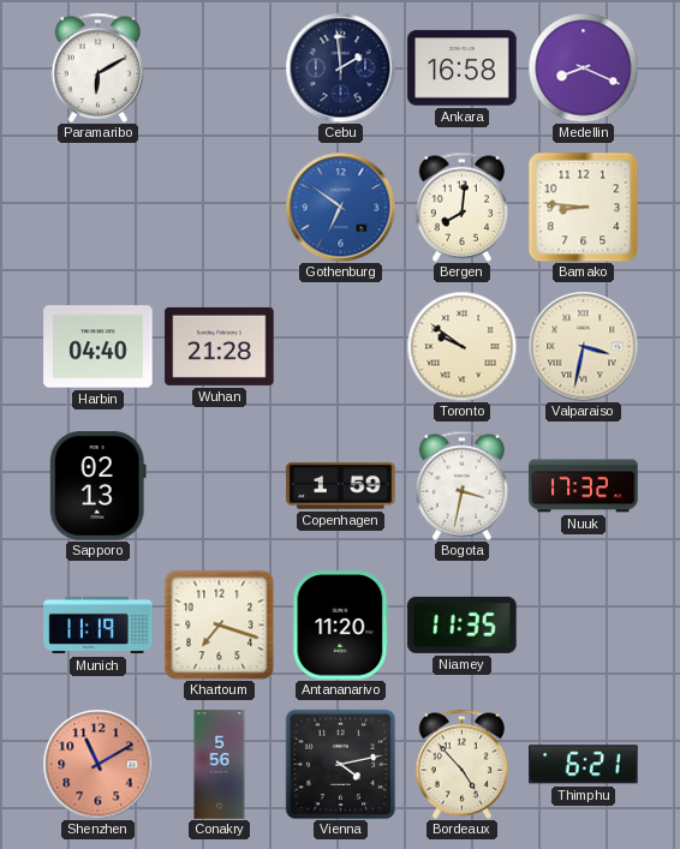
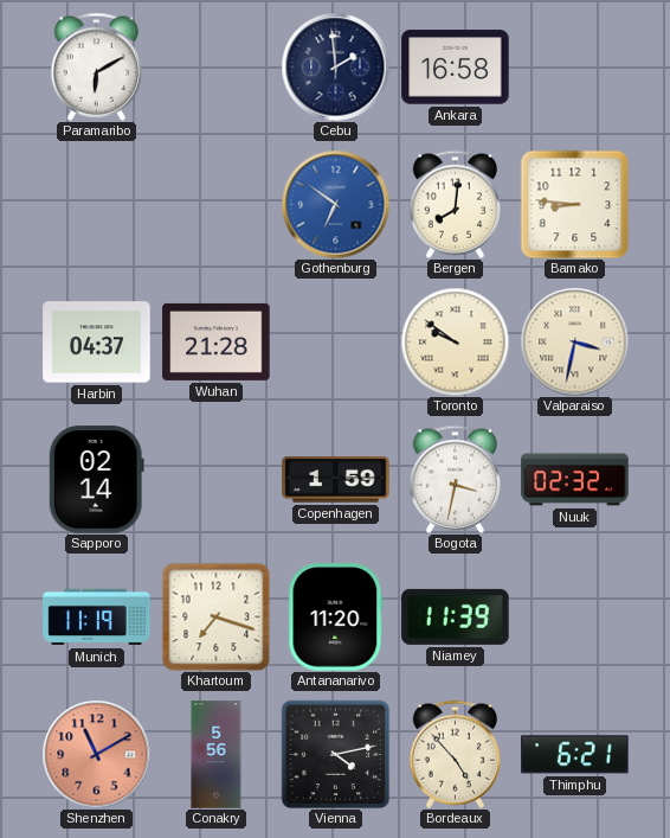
Medellin: 8:19 -> none
Harbin: 04:40 -> 04:37
Sapporo: 02:13 -> 02:14
Nuuk: 17:32 -> 02:32
Niamey: 11:35 -> 11:39
